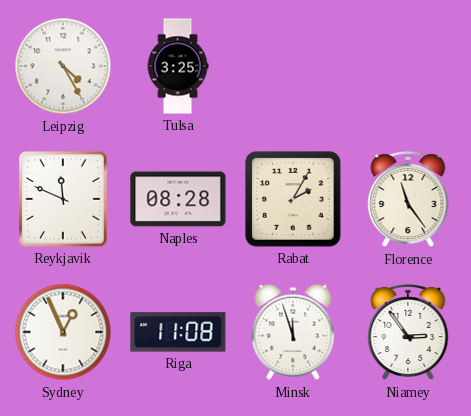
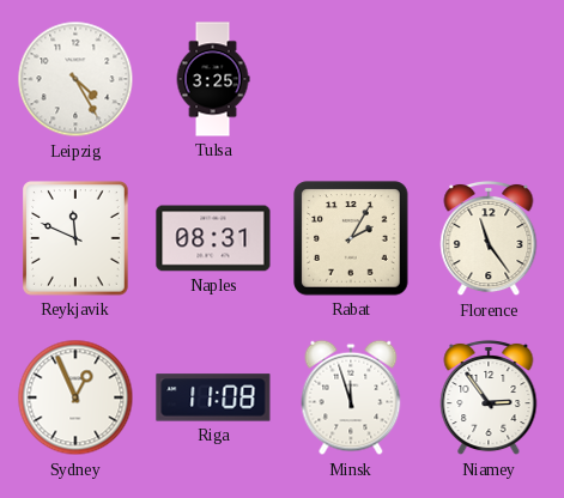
Naples: 08:28 -> 08:31
